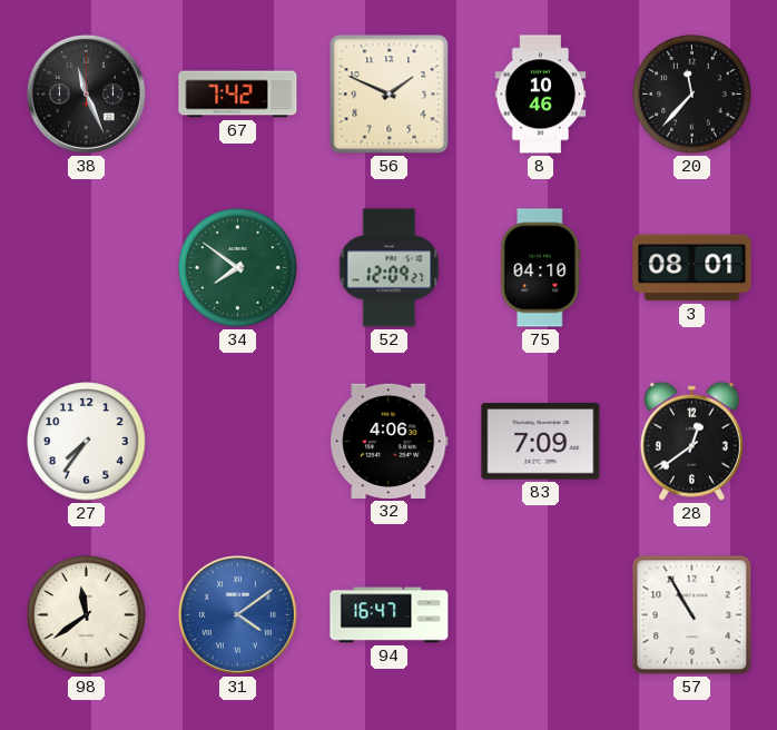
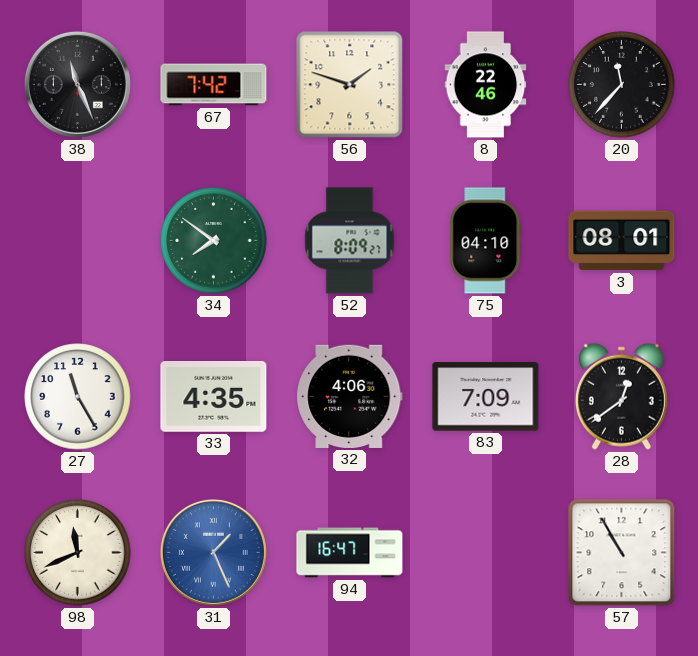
56: 1:49 -> 1:48
8: 10:46 -> 22:46
52: 12:09 -> 8:09
27: 7:36 -> 11:25
33: none -> 4:35
98: 11:39 -> 11:41
31: 4:09 -> 1:26
